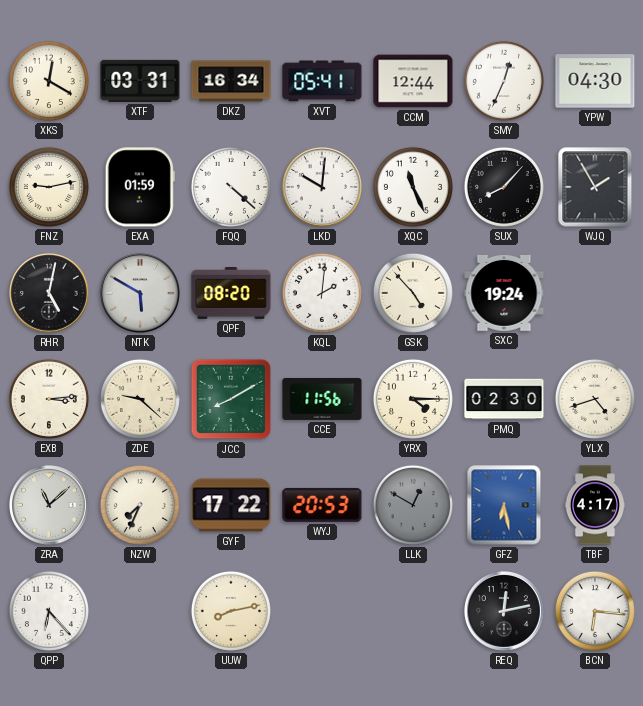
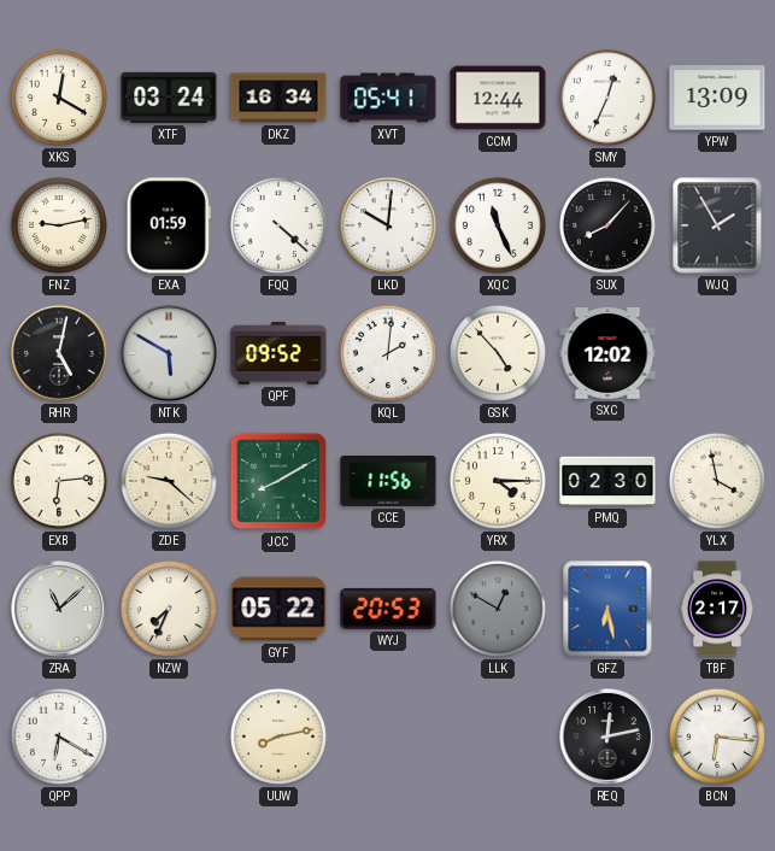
XTF: 03:31 -> 03:24
YPW: 04:30 -> 13:09
QPF: 08:20 -> 09:52
SXC: 19:24 -> 12:02
EXB: 3:14 -> 6:14
YLX: 4:42 -> 3:58
GYF: 17:22 -> 05:22
TBF: 4:17 -> 2:17
QPP: 6:23 -> 6:20
